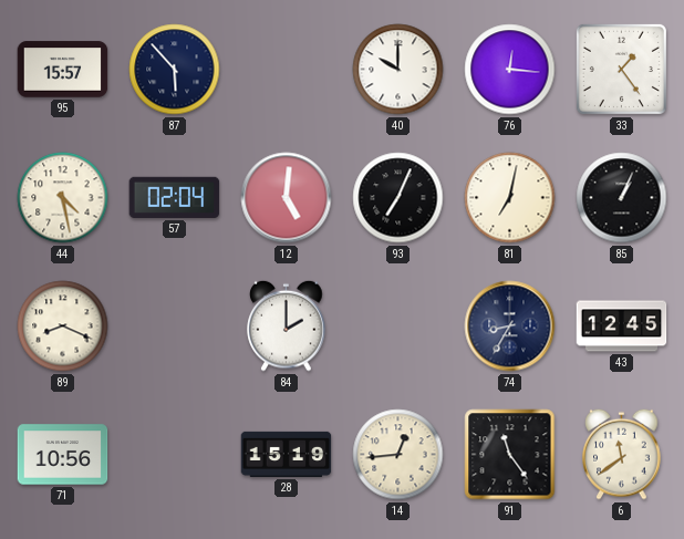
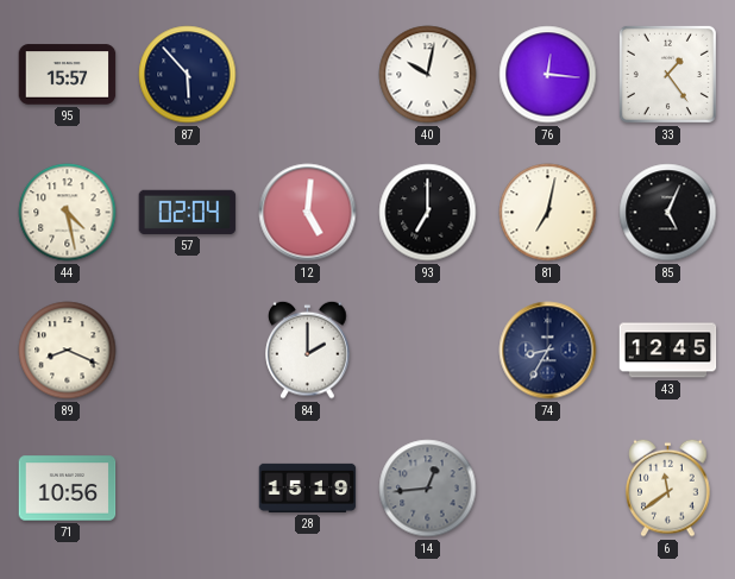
40: 10:00 -> 10:02
93: 7:04 -> 7:00
85: 1:04 -> 5:04
14 dial: cream -> grey
91: 11:24 -> none
